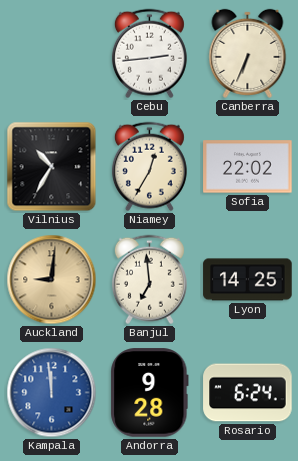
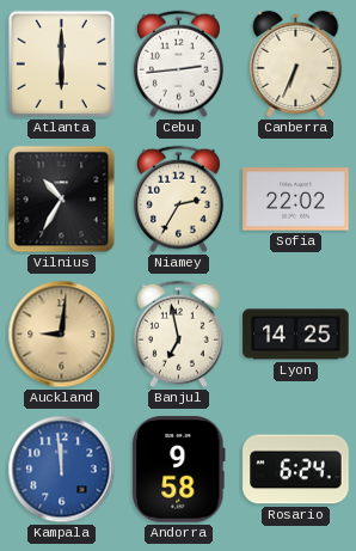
Atlanta: none -> 6:00
Niamey: 12:35 -> 2:35
Banjul: 6:59 -> 6:58
Andorra: 9:28 -> 9:58
